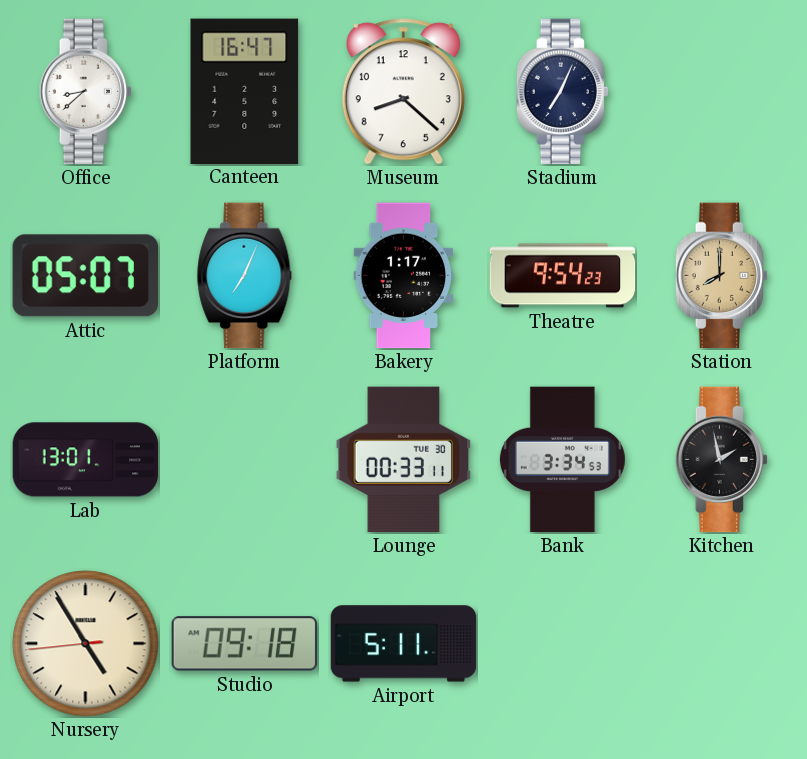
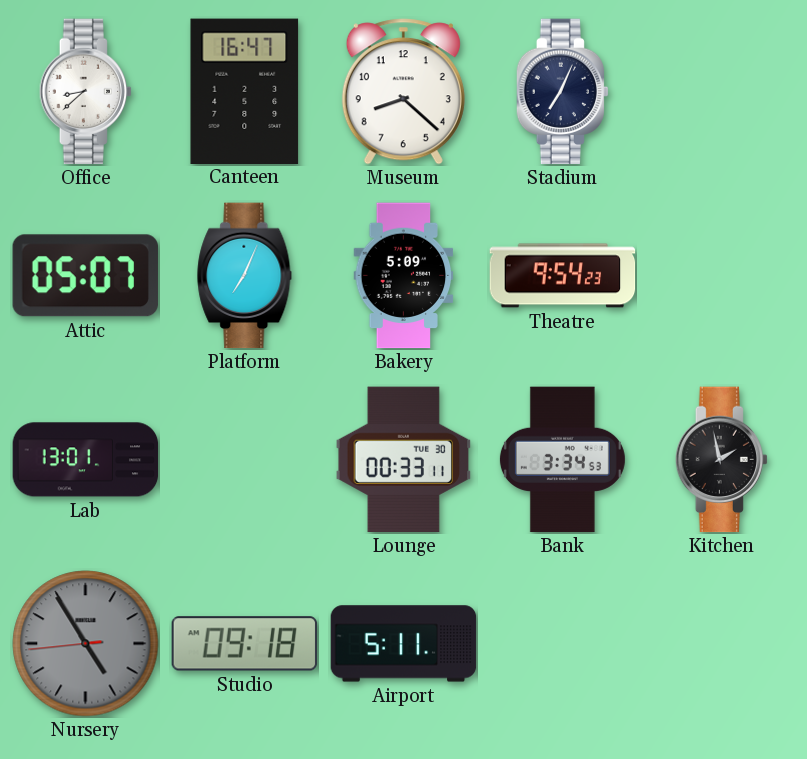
Bakery: 1:17 -> 5:09
Station: 8:00 -> none
Nursery dial: cream -> grey
